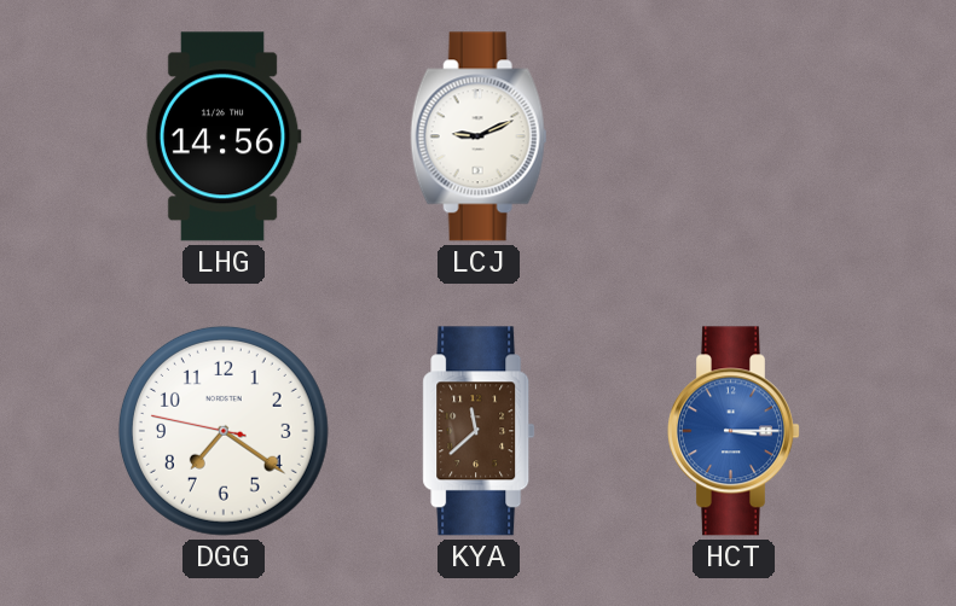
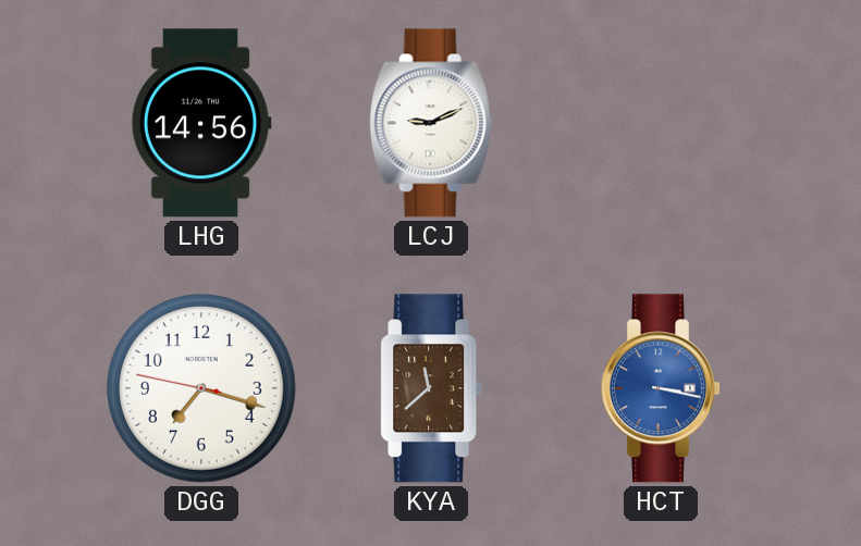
DGG: 7:20 -> 7:17
HCT: 3:15 -> 3:17
